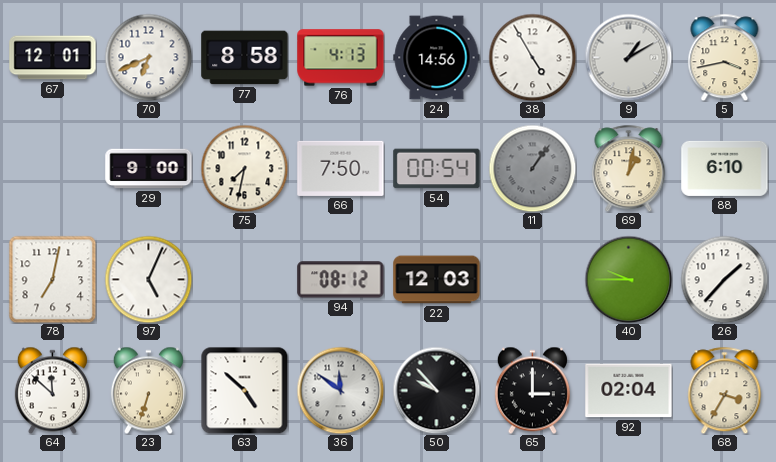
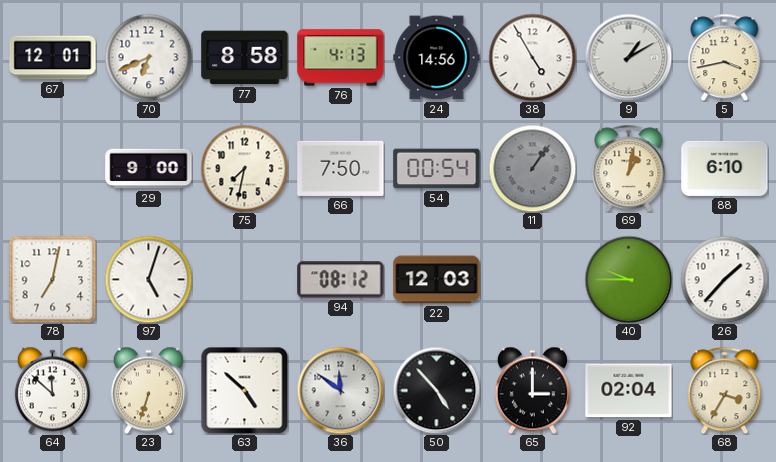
97: 5:04 -> 5:03
50: 9:53 -> 4:53
